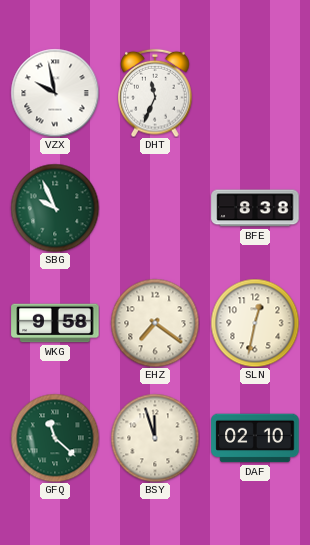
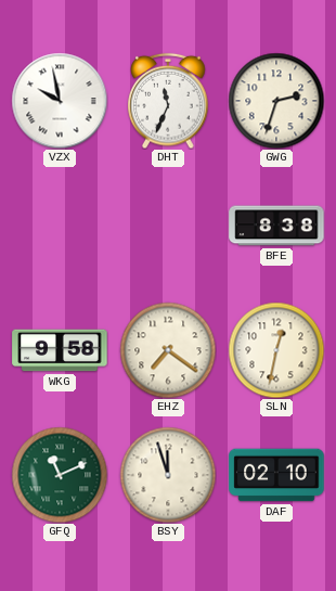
GWG: none -> 2:33
SBG: 9:56 -> none
GFQ: 11:22 -> 11:11
